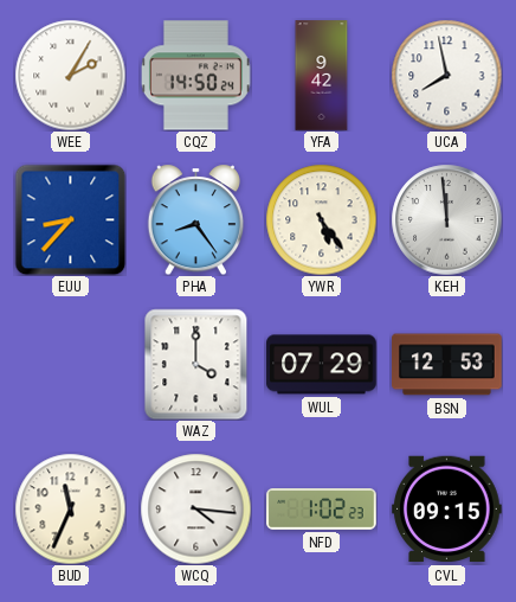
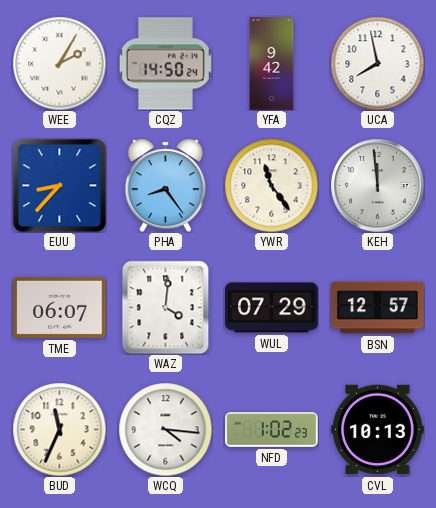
YWR: 5:24 -> 11:24
TME: none -> 06:07
WAZ: 4:00 -> 4:01
BSN: 12:53 -> 12:57
CVL: 09:15 -> 10:13
